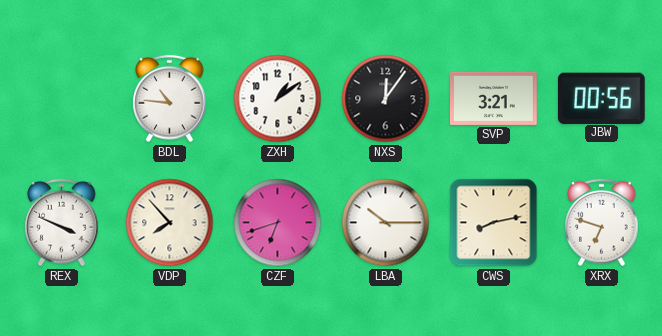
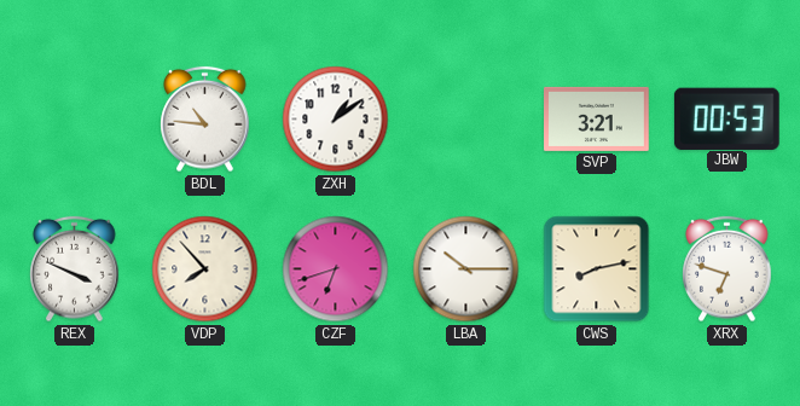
NXS: 12:06 -> none
JBW: 00:56 -> 00:53
